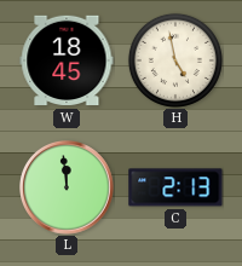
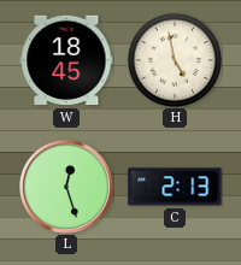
L: 11:59 -> 12:27
